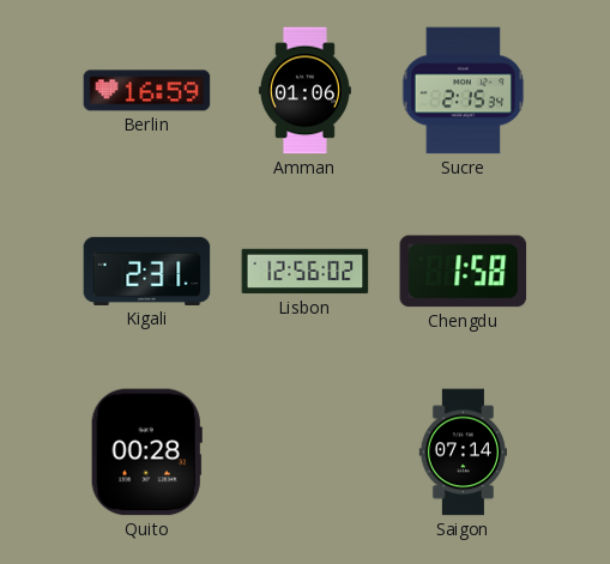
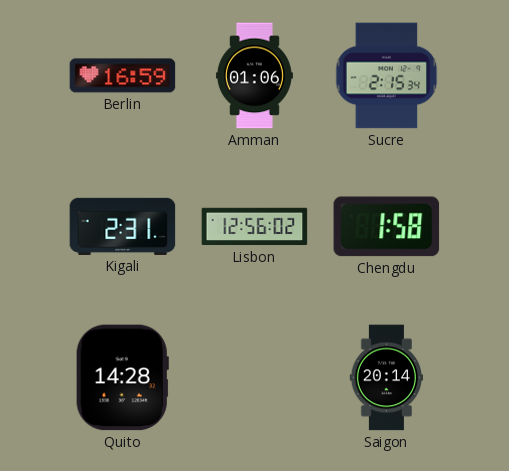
Quito: 00:28 -> 14:28
Saigon: 07:14 -> 20:14
